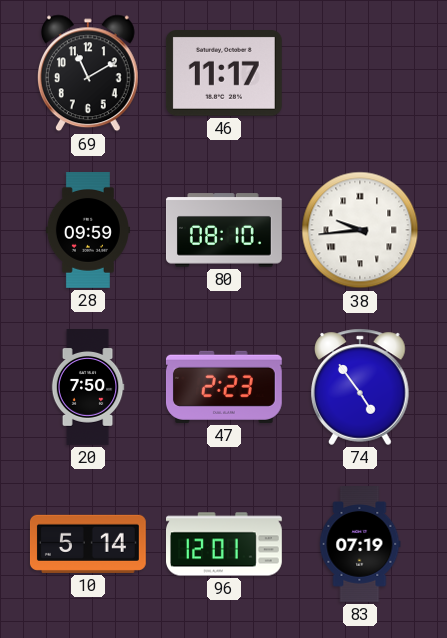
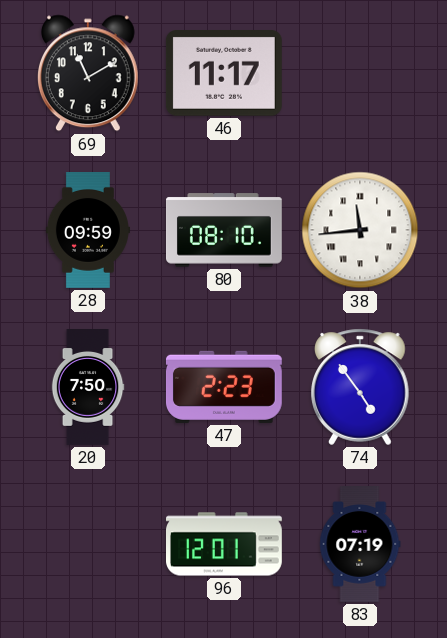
38: 9:44 -> 11:44
10: 5:14 -> none
